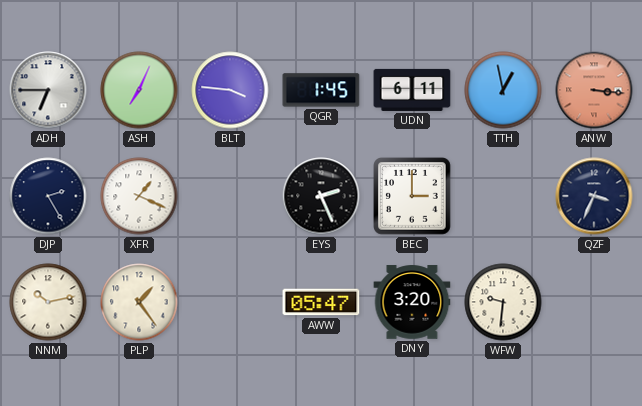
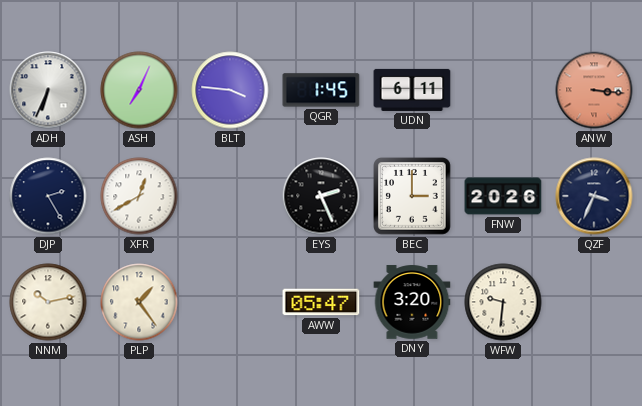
ADH: 6:45 -> 6:34
TTH: 12:58 -> none
XFR: 1:19 -> 12:40
FNW: none -> 20:26
